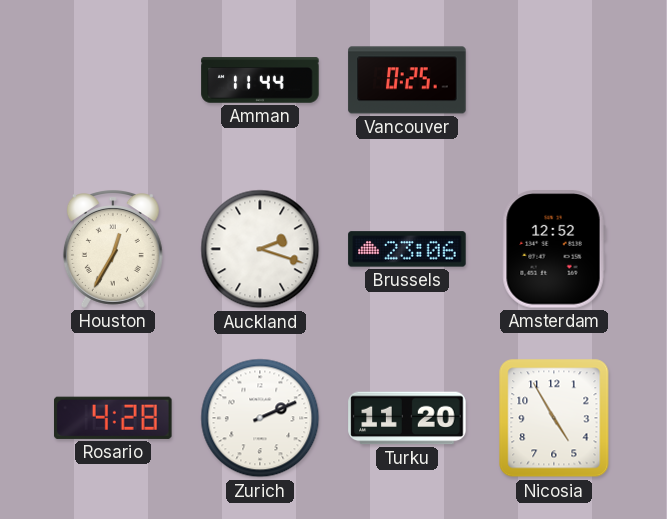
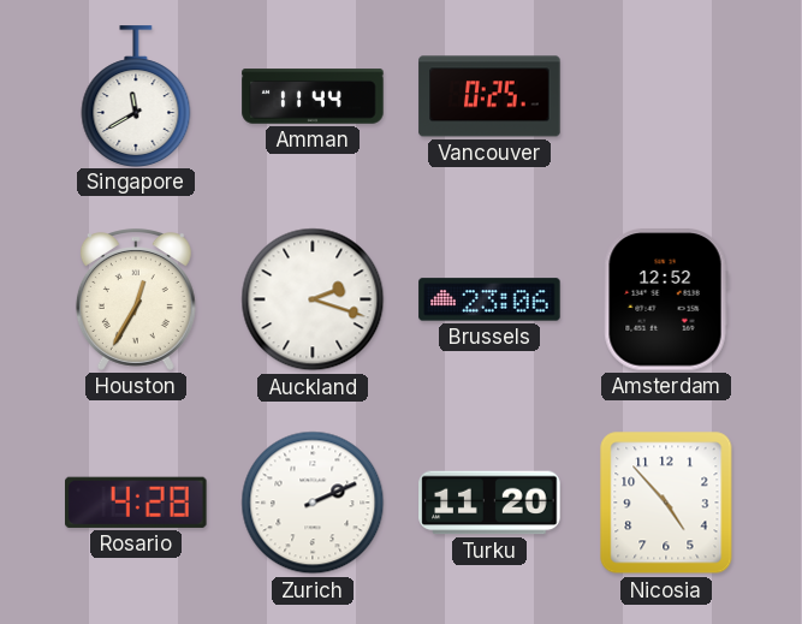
Singapore: none -> 11:40
Nicosia: 4:55 -> 4:53
